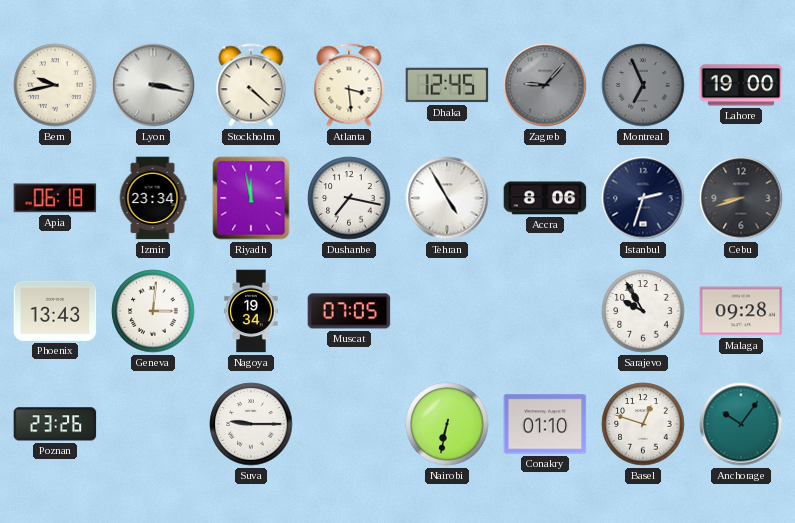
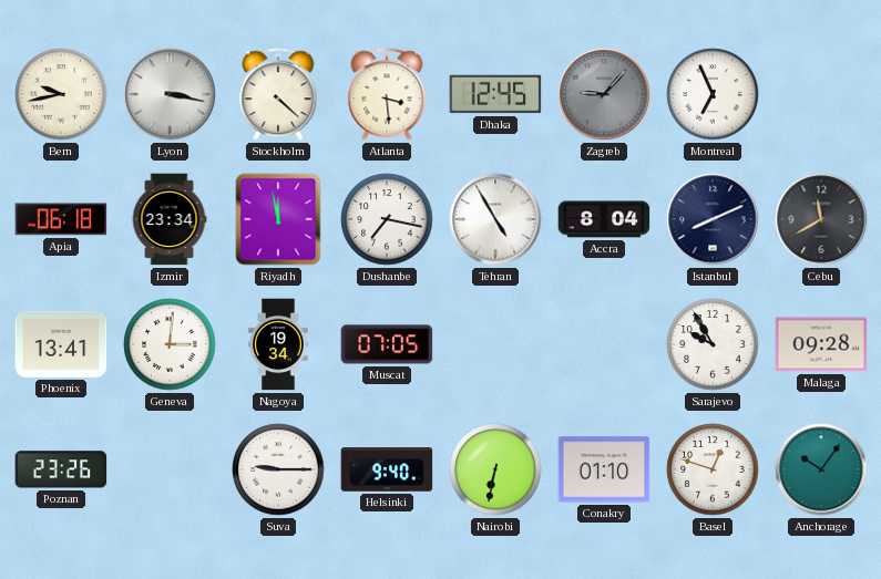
Montreal dial: grey -> white
Lahore: 19:00 -> none
Accra: 8:06 -> 8:04
Istanbul: 2:33 -> 8:11
Cebu: 8:42 -> 11:40
Phoenix: 13:43 -> 13:41
Helsinki: none -> 9:40
